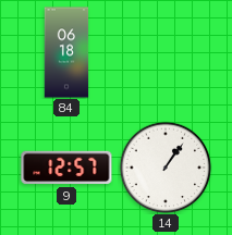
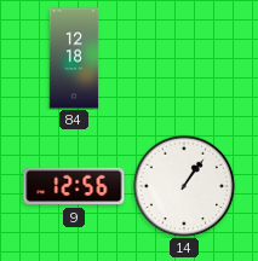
84: 06:18 -> 12:18
9: 12:57 -> 12:56
